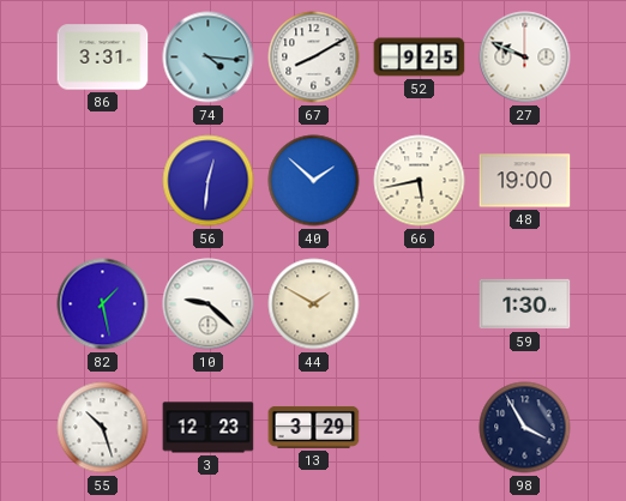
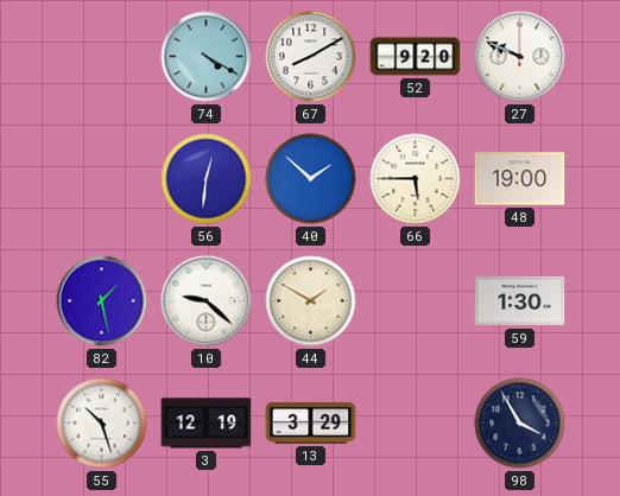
86: 3:31 -> none
74: 4:16 -> 4:20
52: 9:25 -> 9:20
66: 5:43 -> 5:45
3: 12:23 -> 12:19
